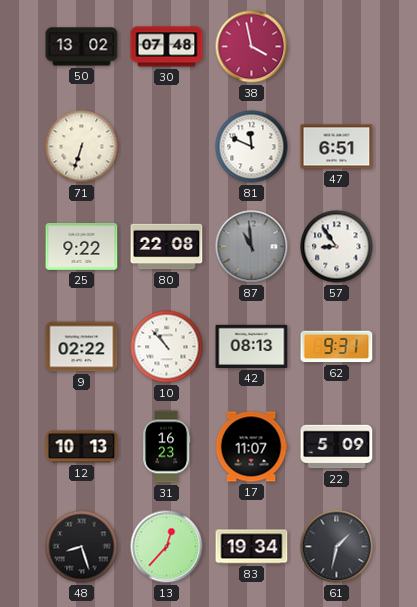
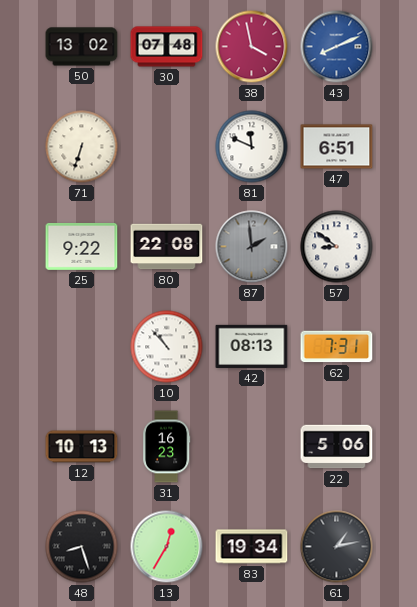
43: none -> 8:11
87: 10:59 -> 1:59
57: 8:54 -> 8:51
9: 02:22 -> none
62: 9:31 -> 7:31
17: 11:07 -> none
22: 5:09 -> 5:06
13: 12:37 -> 12:35
61: 1:32 -> 1:13
